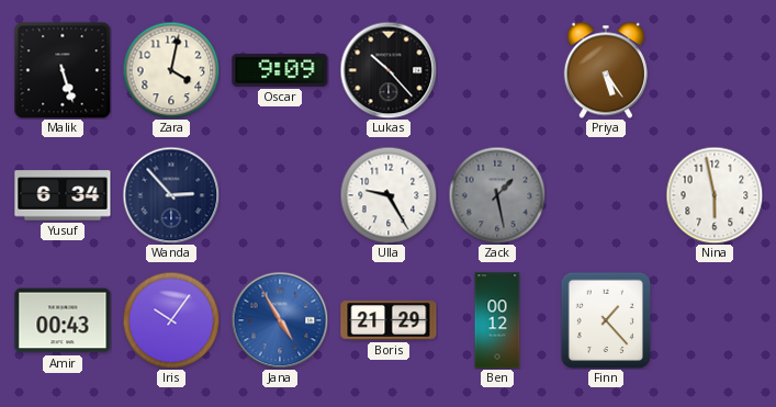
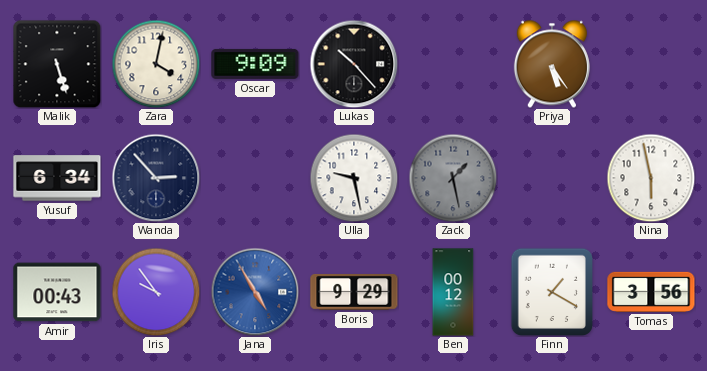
Ulla: 9:25 -> 9:28
Iris: 10:06 -> 9:54
Boris: 21:29 -> 9:29
Finn: 1:23 -> 1:20
Tomas: none -> 3:56
